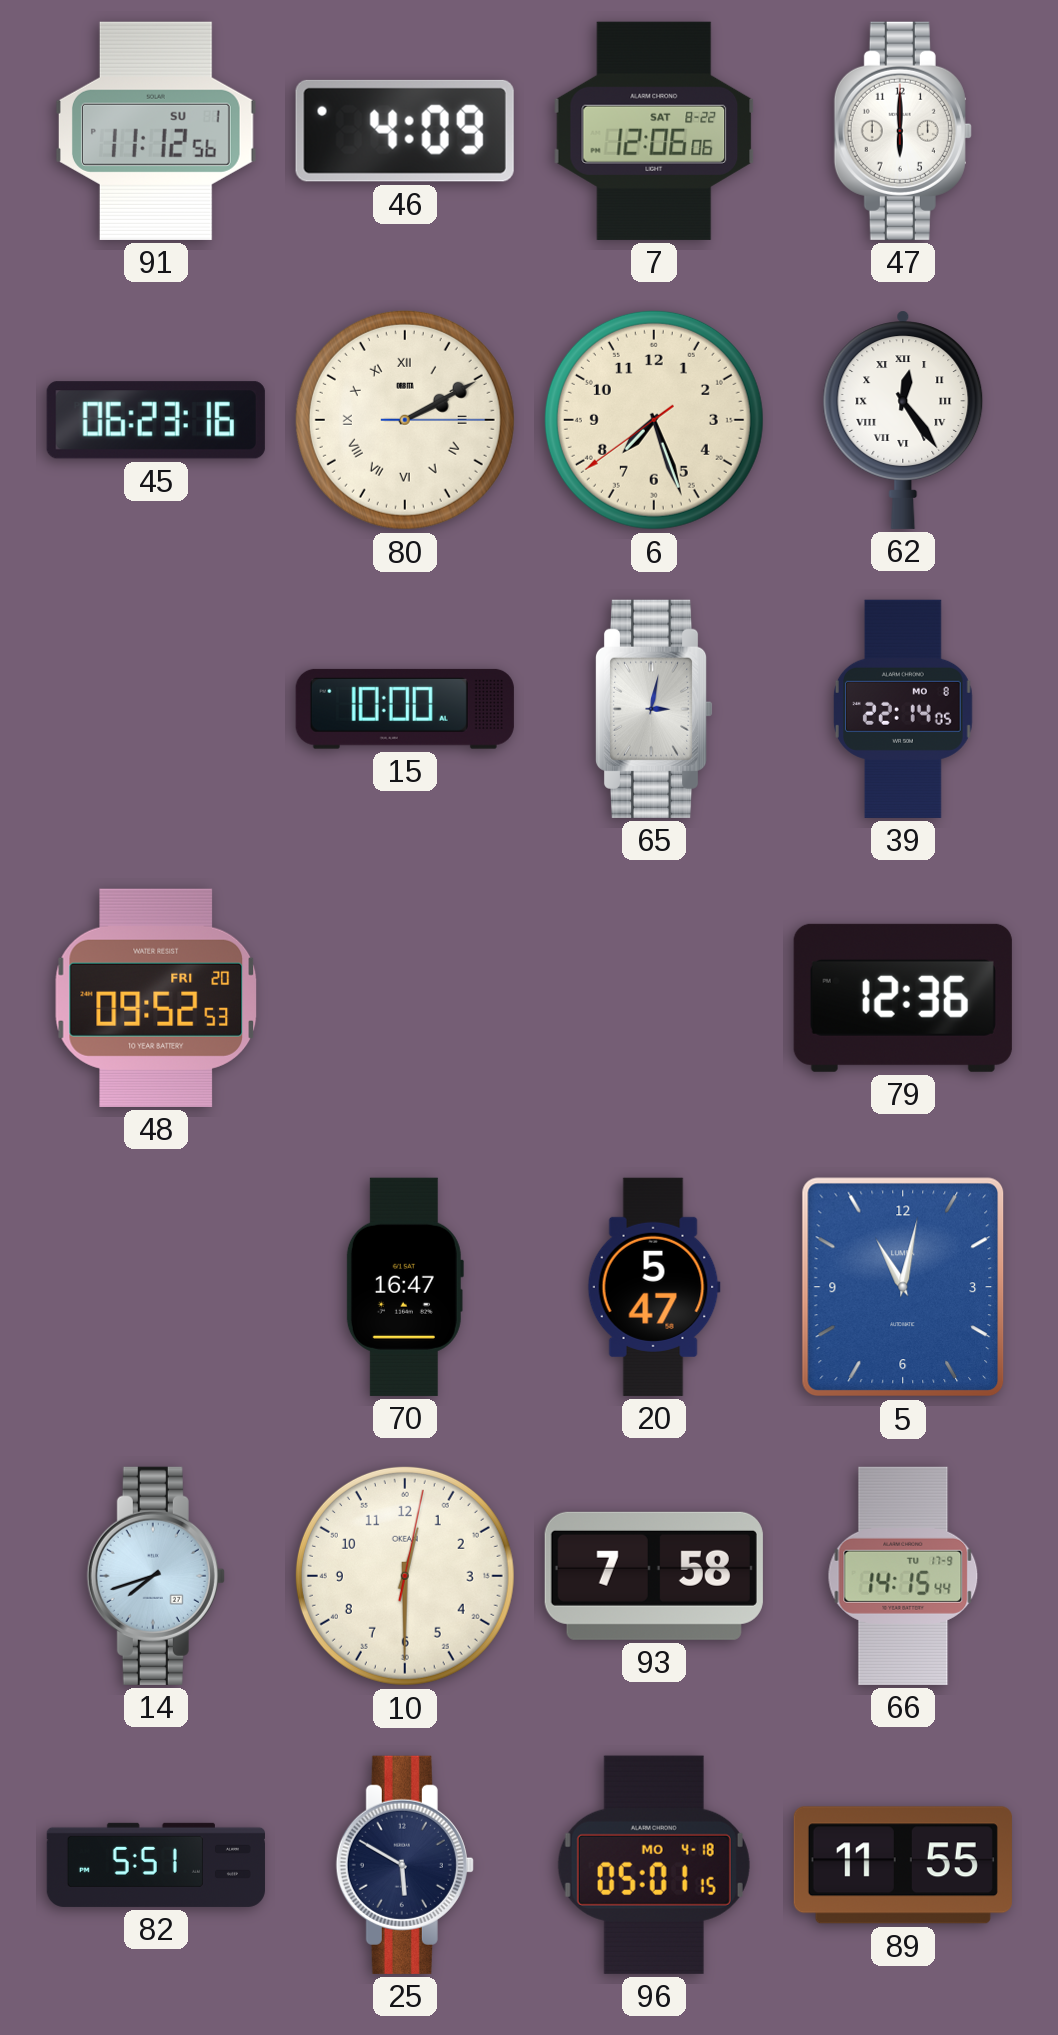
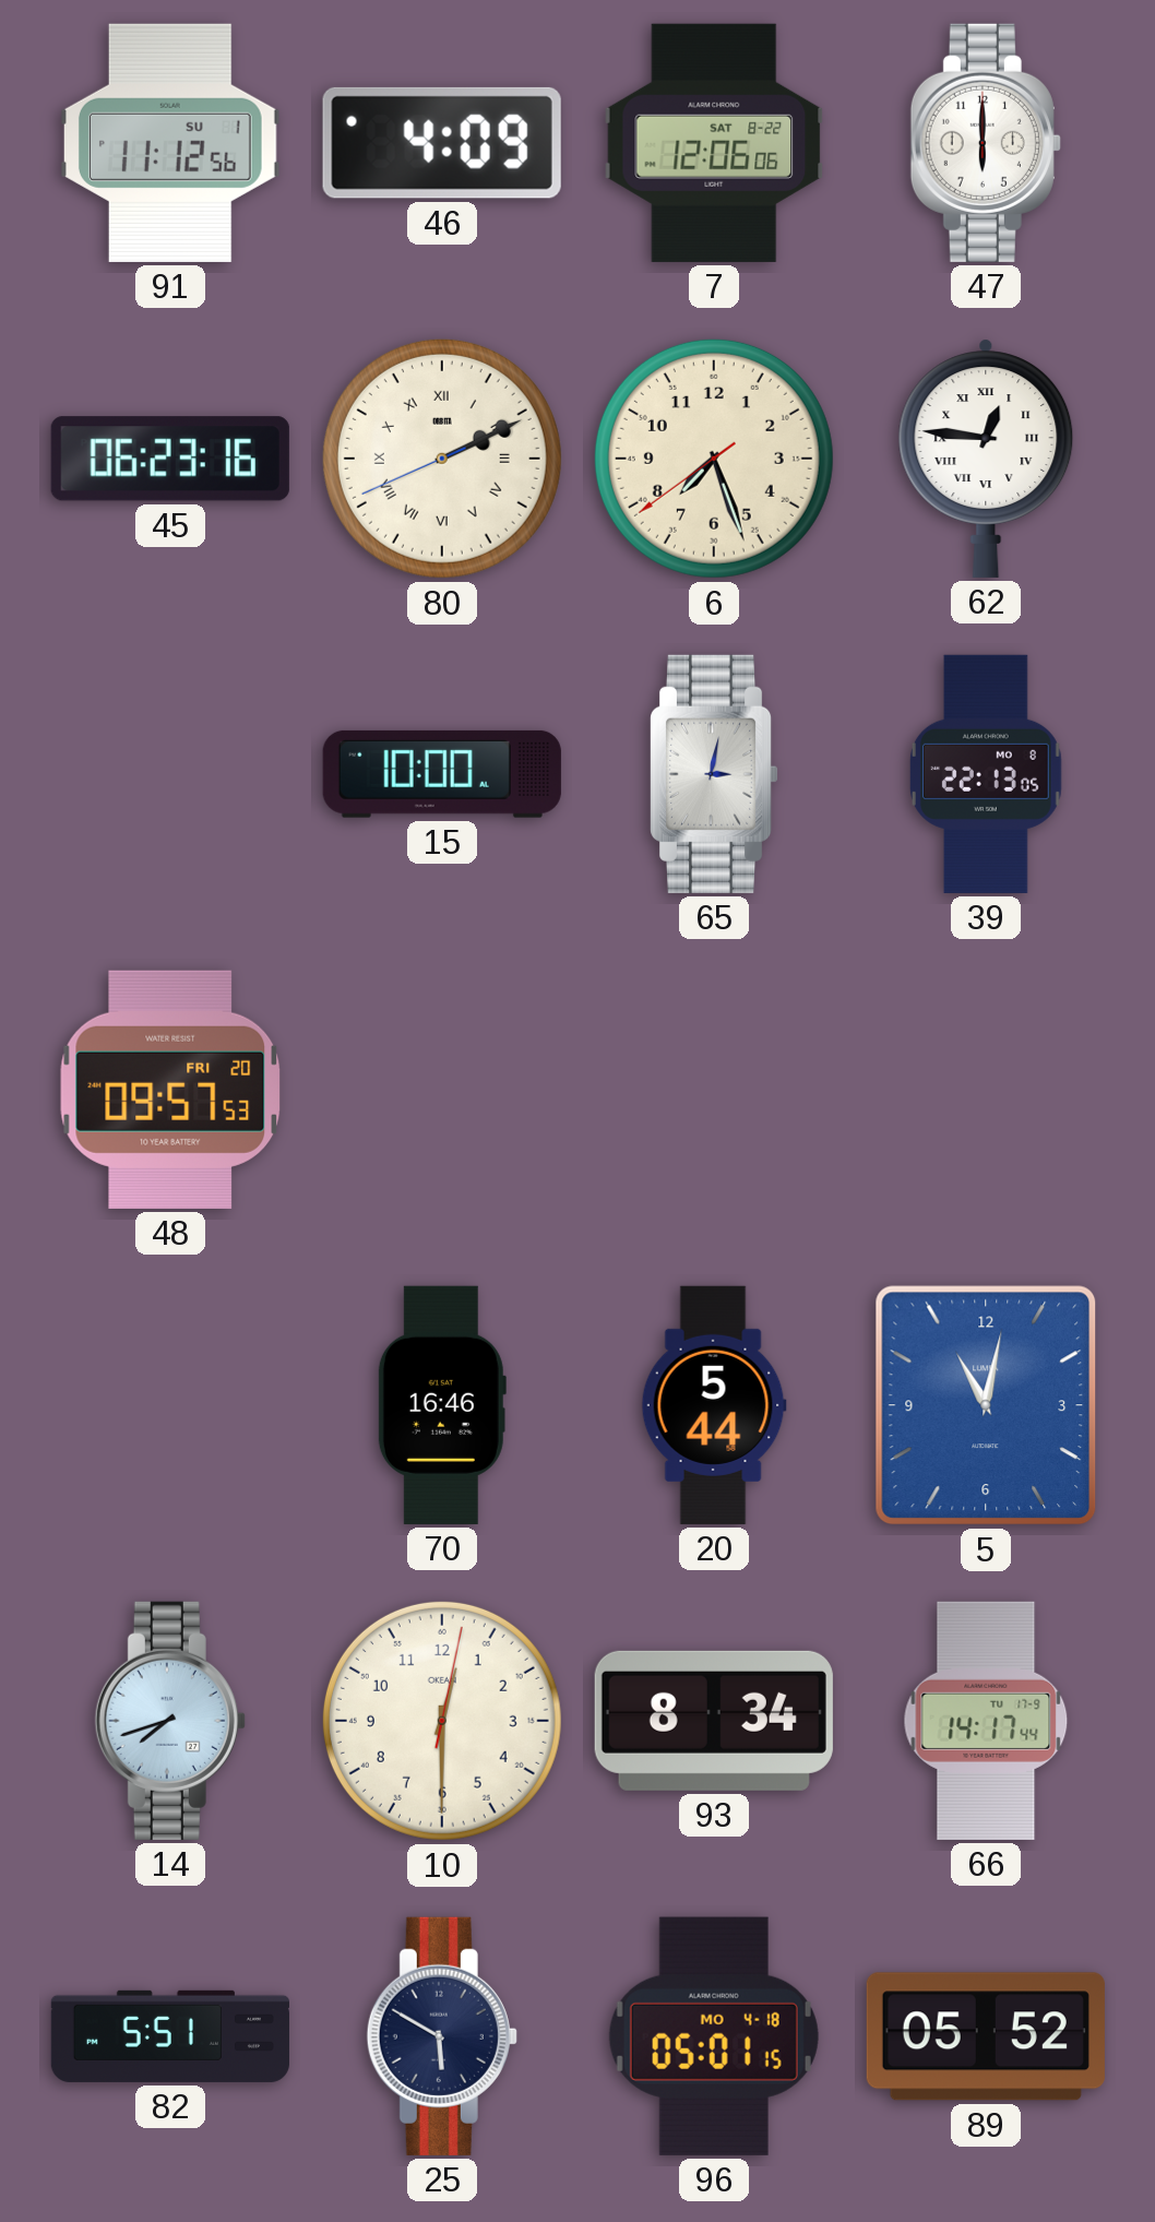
80: 2:10:15 -> 2:10:41
62: 12:24 -> 12:46
39: 22:14 -> 22:13
48: 09:52 -> 09:57
79: 12:36 -> none
70: 16:47 -> 16:46
20: 5:47 -> 5:44
93: 7:58 -> 8:34
66: 14:15 -> 14:17
89: 11:55 -> 05:52
